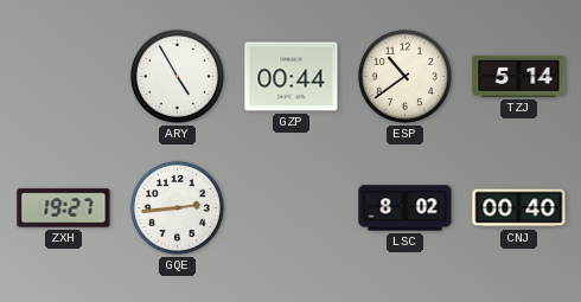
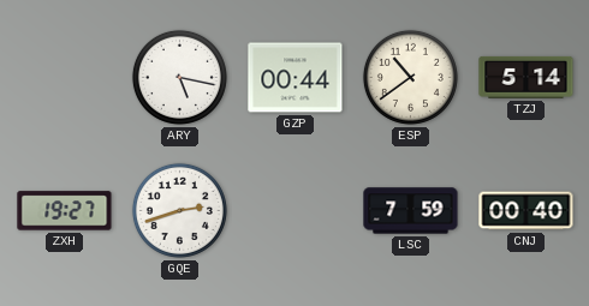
ARY: 4:55 -> 5:17
GQE: 2:44 -> 2:42
LSC: 8:02 -> 7:59
